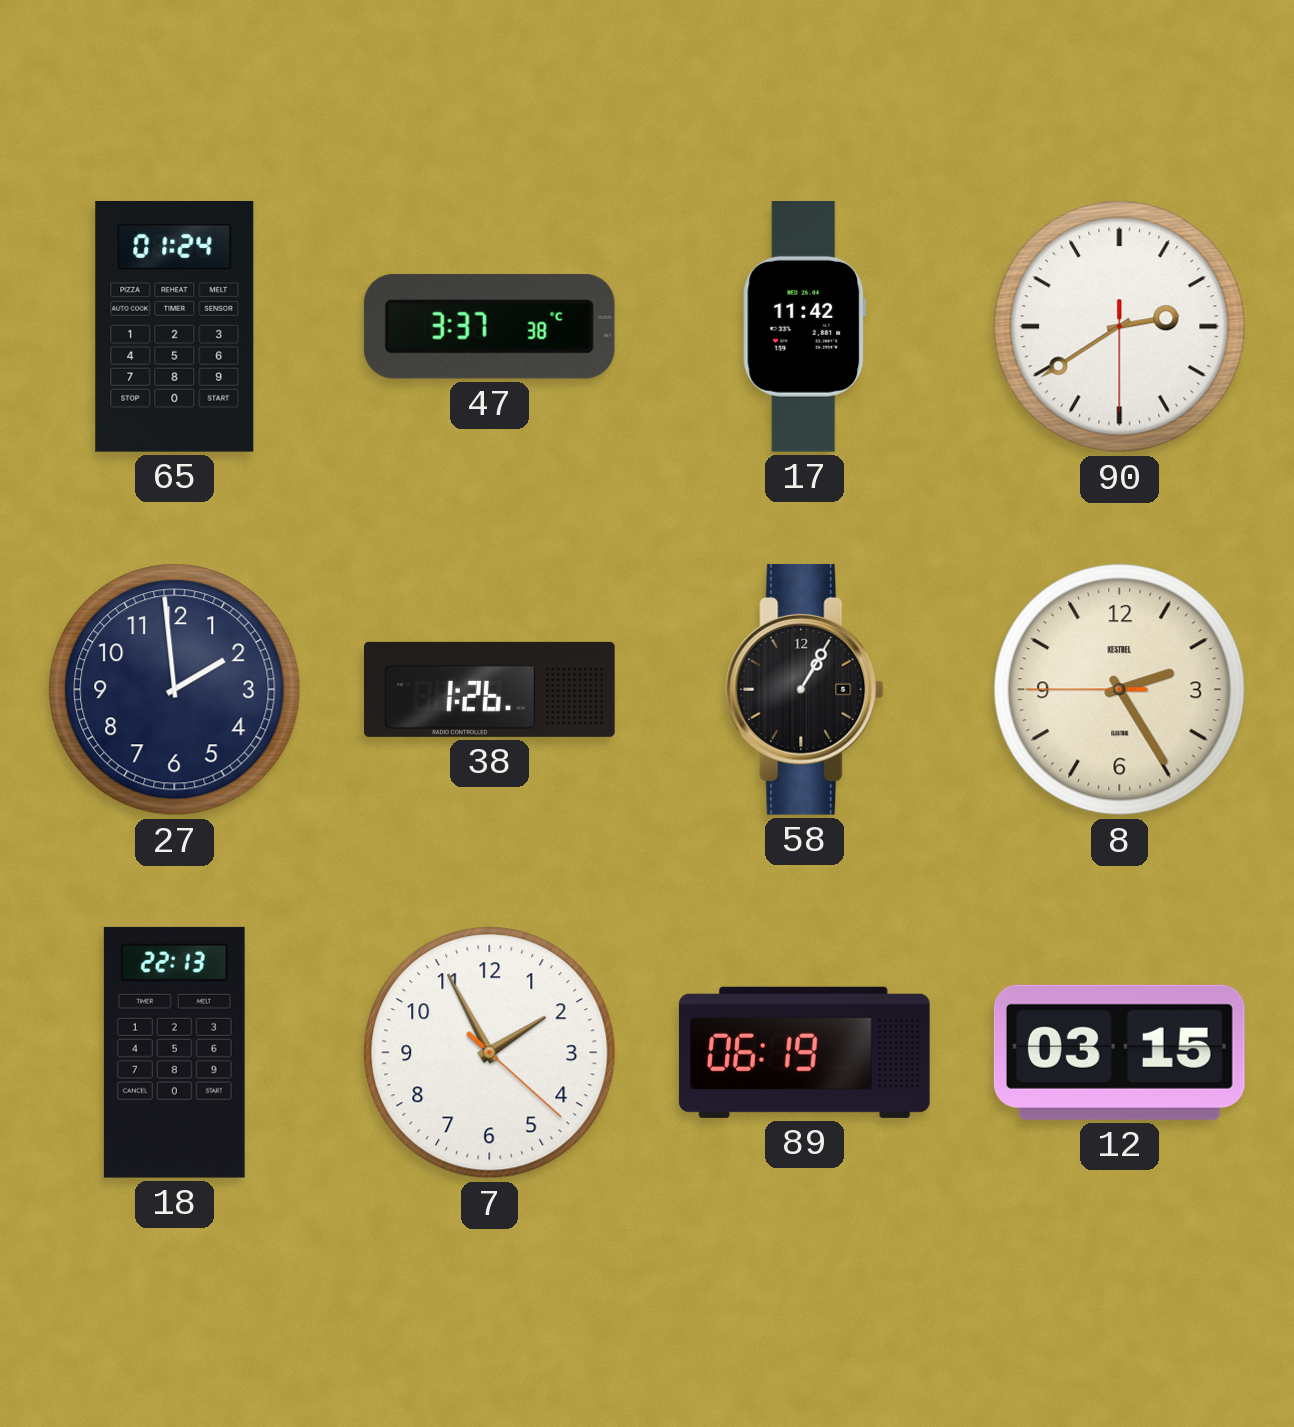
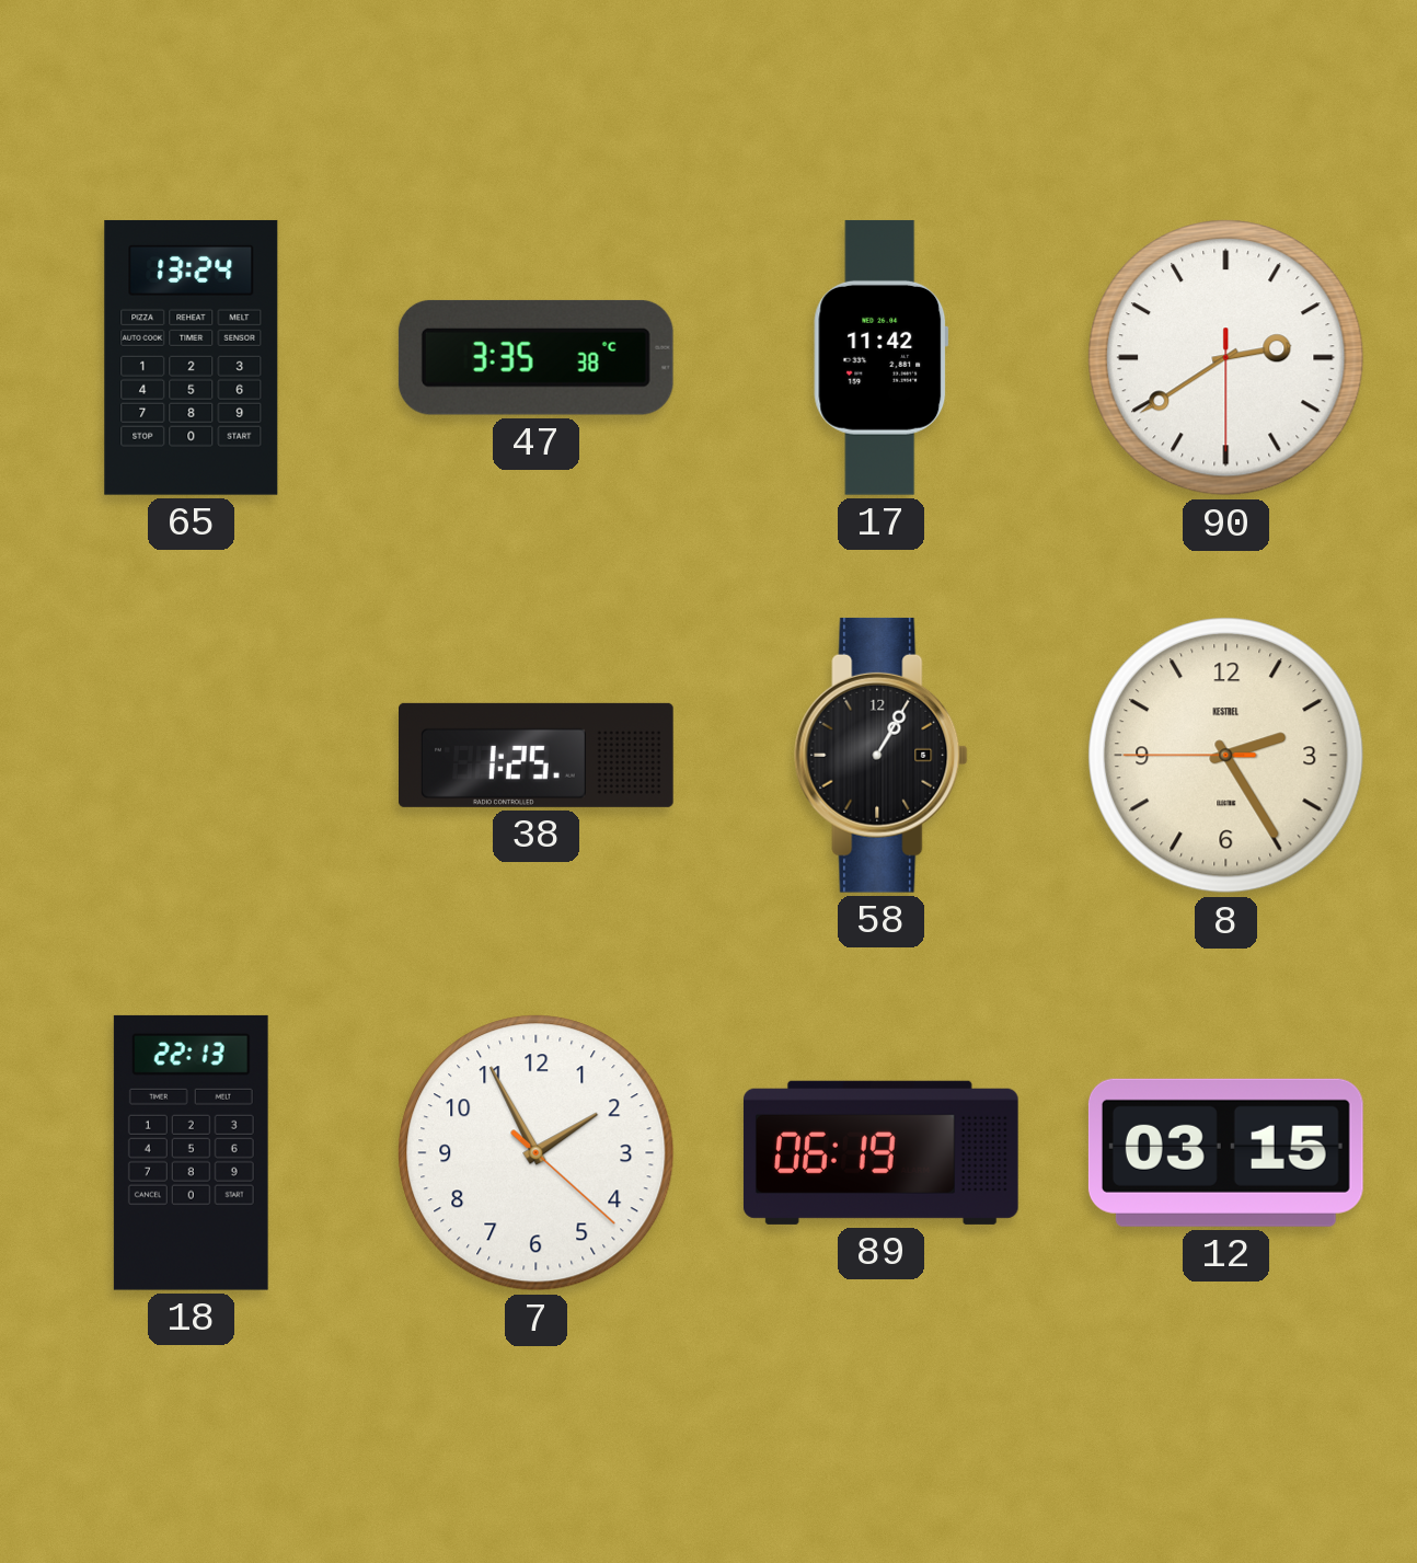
65: 01:24 -> 13:24
47: 3:37 -> 3:35
27: 1:59 -> none
38: 1:26 -> 1:25
